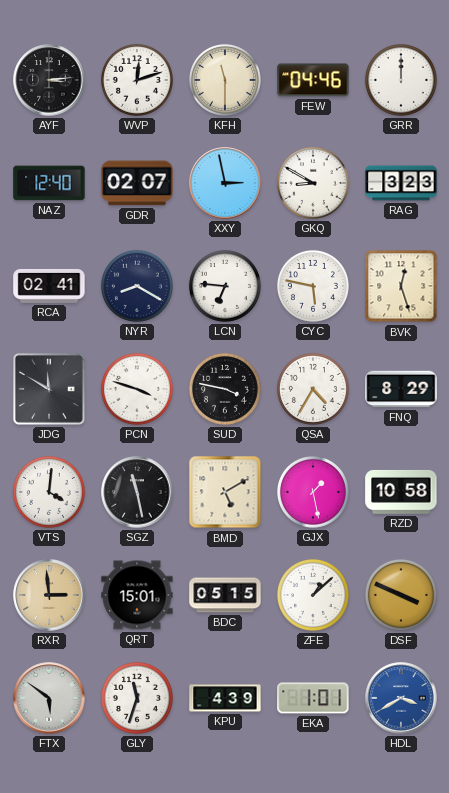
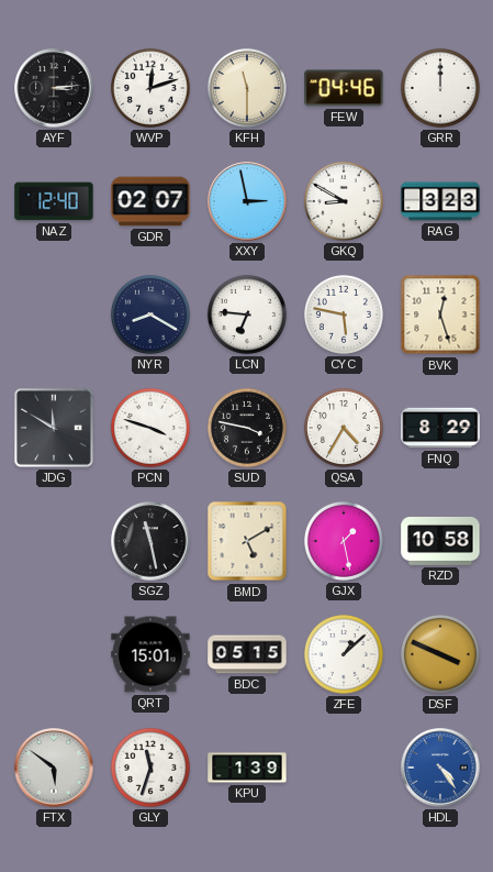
RCA: 02:41 -> none
VTS: 4:01 -> none
RXR: 2:59 -> none
KPU: 4:39 -> 1:39
EKA: 1:01 -> none
HDL: 3:40 -> 4:24
